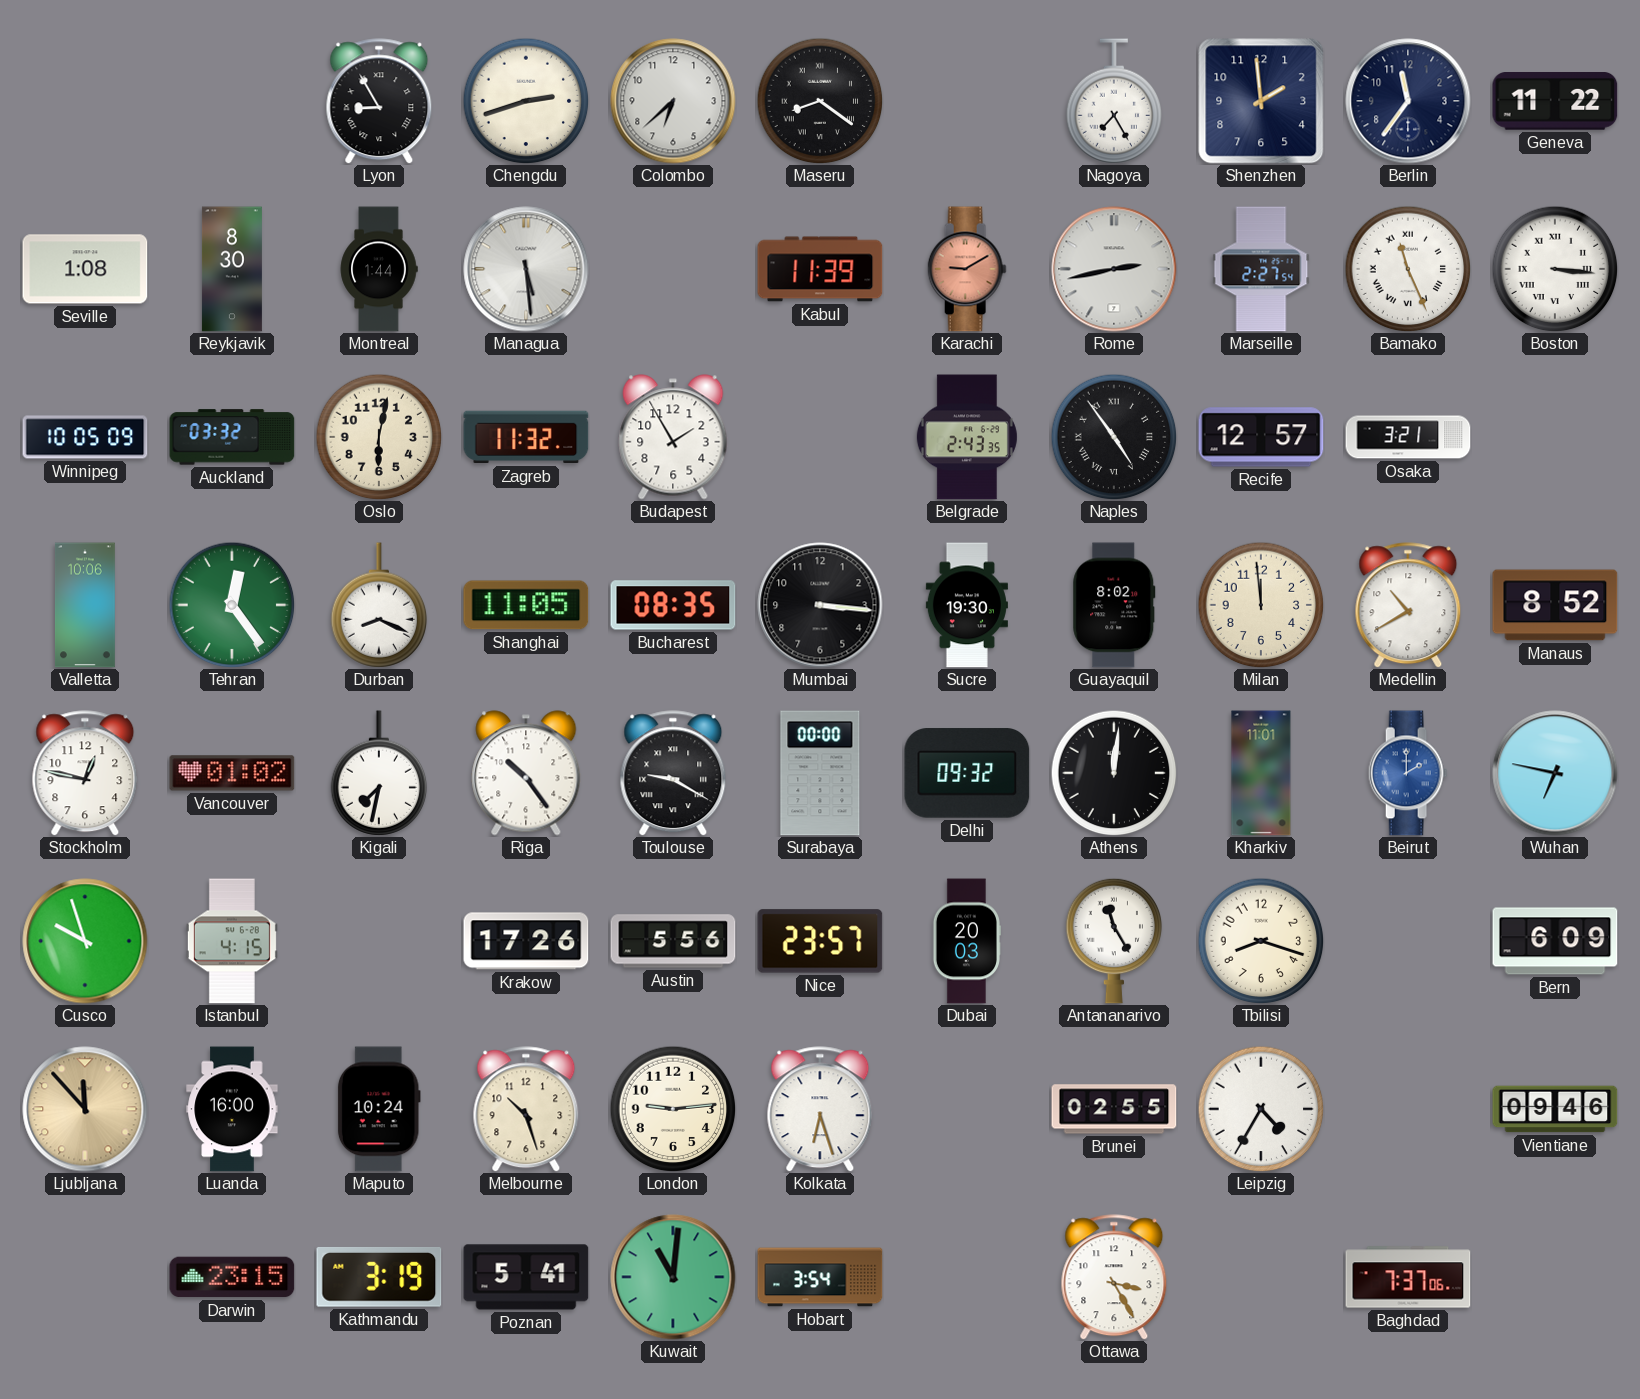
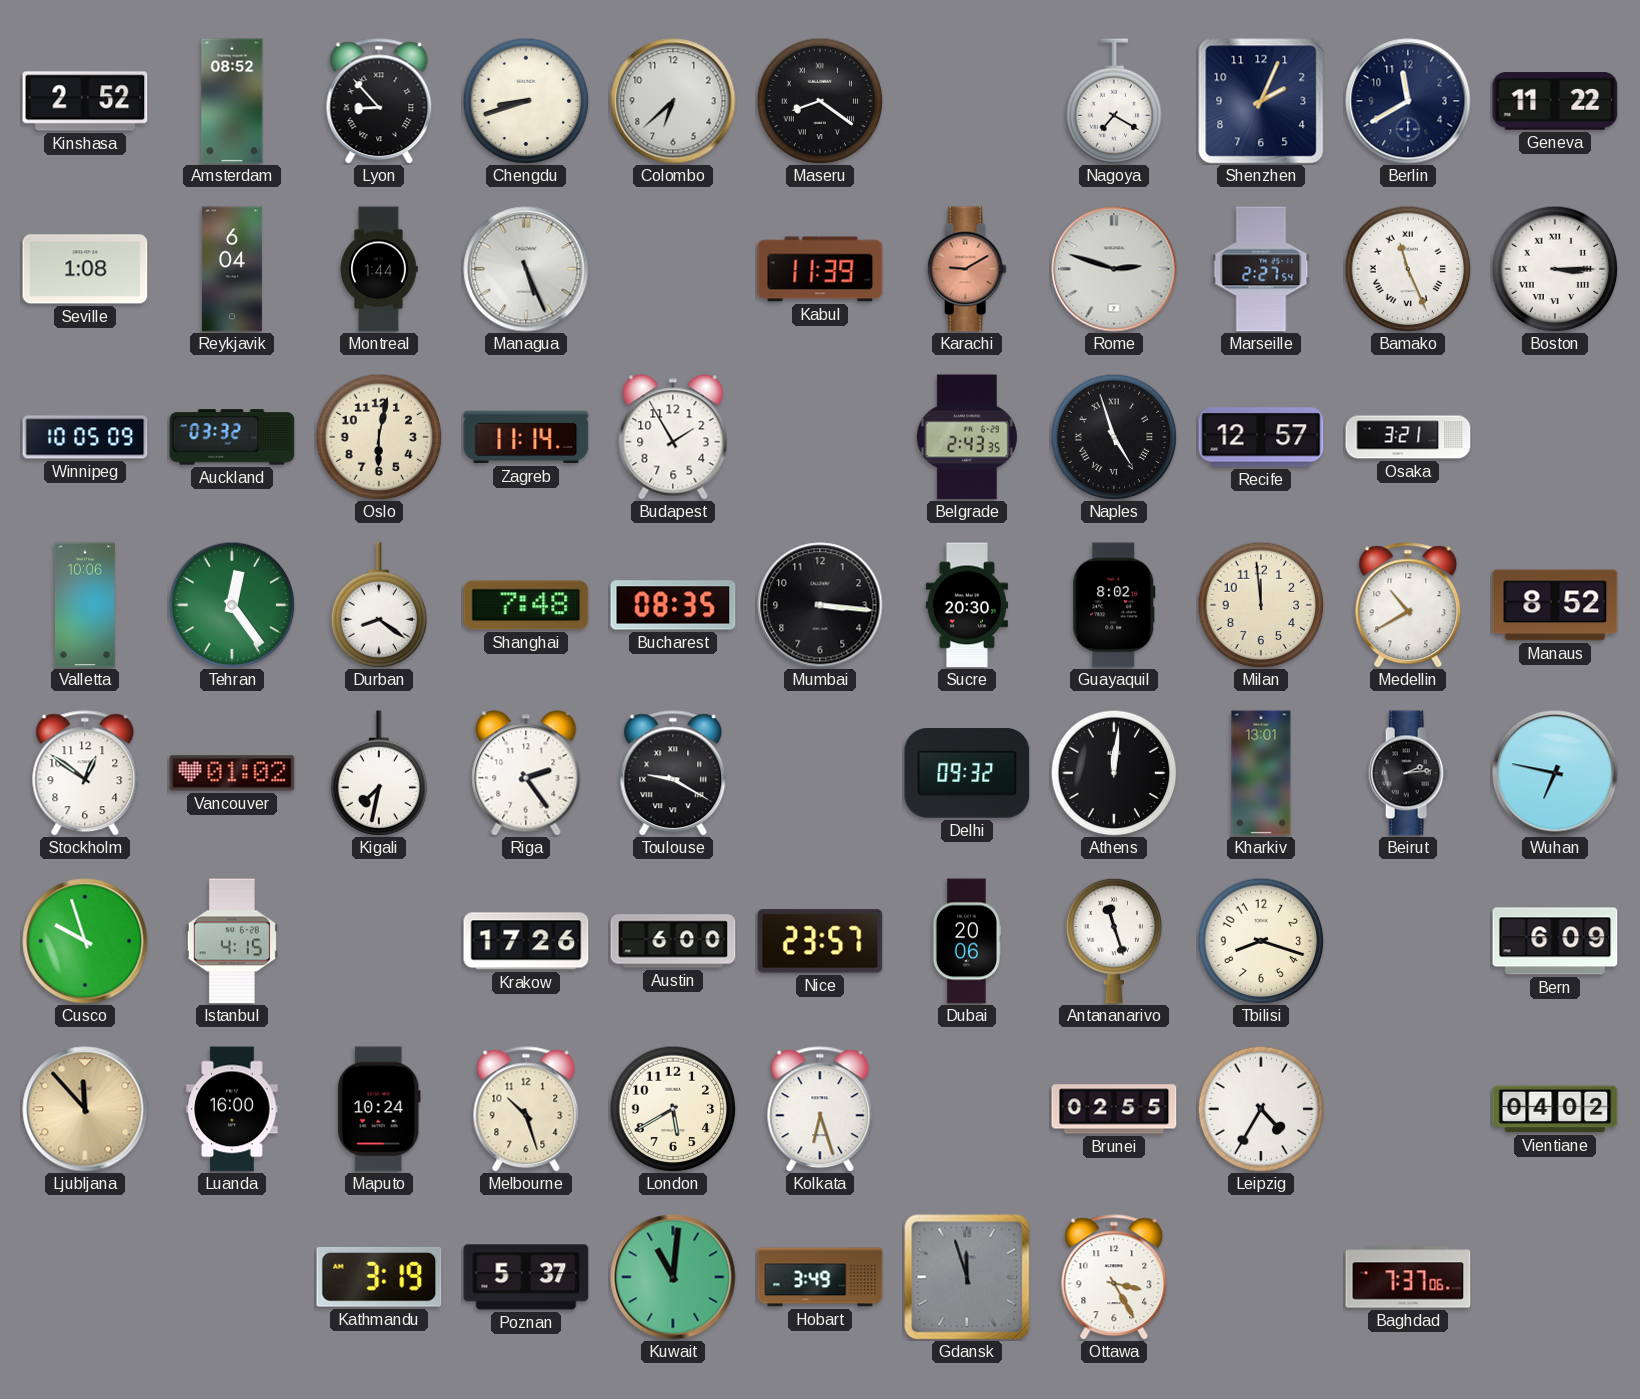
Kinshasa: none -> 2:52
Amsterdam: none -> 08:52
Lyon: 8:55 -> 8:53
Chengdu: 2:42 -> 8:42
Nagoya: 7:25 -> 7:20
Shenzhen: 1:59 -> 2:04
Berlin: 11:36 -> 11:40
Reykjavik: 8:30 -> 6:04
Managua: 5:29 -> 5:26
Rome: 2:43 -> 2:48
Boston: 3:16 -> 3:15
Zagreb: 11:32 -> 11:14
Naples: 4:54 -> 4:57
Durban: 8:19 -> 8:21
Shanghai: 11:05 -> 7:48
Sucre: 19:30 -> 20:30
Stockholm: 12:47 -> 12:51
Riga: 10:24 -> 2:24
Surabaya: 00:00 -> none
Kharkiv: 11:01 -> 13:01
Beirut: 2:00 -> 2:14
Beirut dial: blue -> black
Austin: 5:56 -> 6:00
Dubai: 20:03 -> 20:06
Antananarivo: 11:25 -> 11:27
London: 9:14 -> 5:40
Vientiane: 09:46 -> 04:02
Darwin: 23:15 -> none
Poznan: 5:41 -> 5:37
Hobart: 3:54 -> 3:49
Gdansk: none -> 11:57
